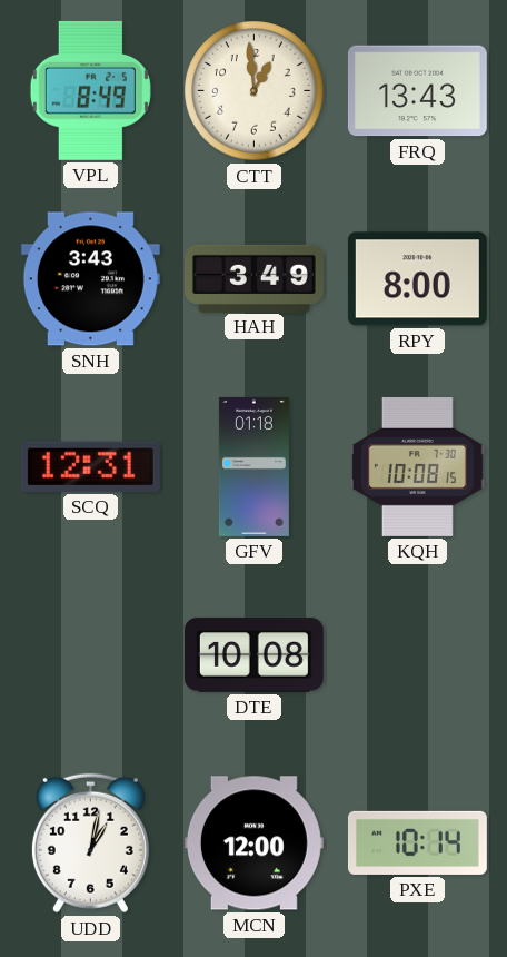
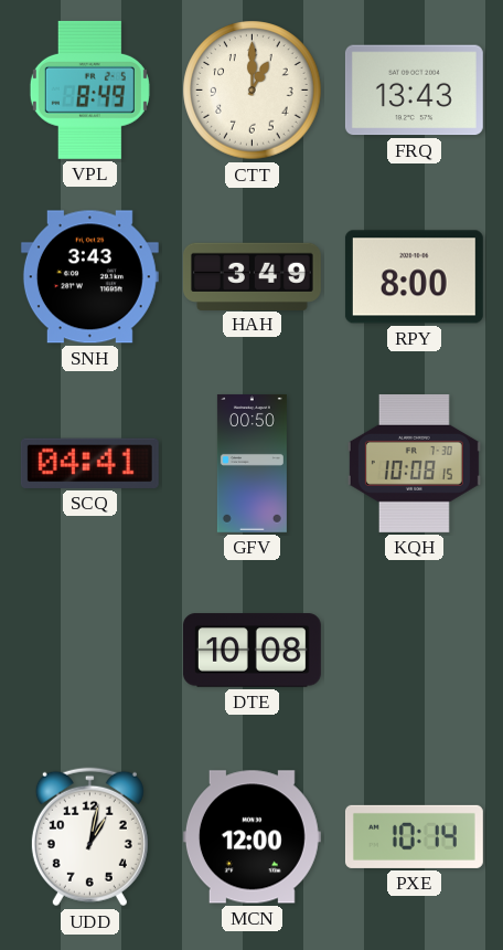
CTT: 12:59 -> 1:00
SCQ: 12:31 -> 04:41
GFV: 01:18 -> 00:50
